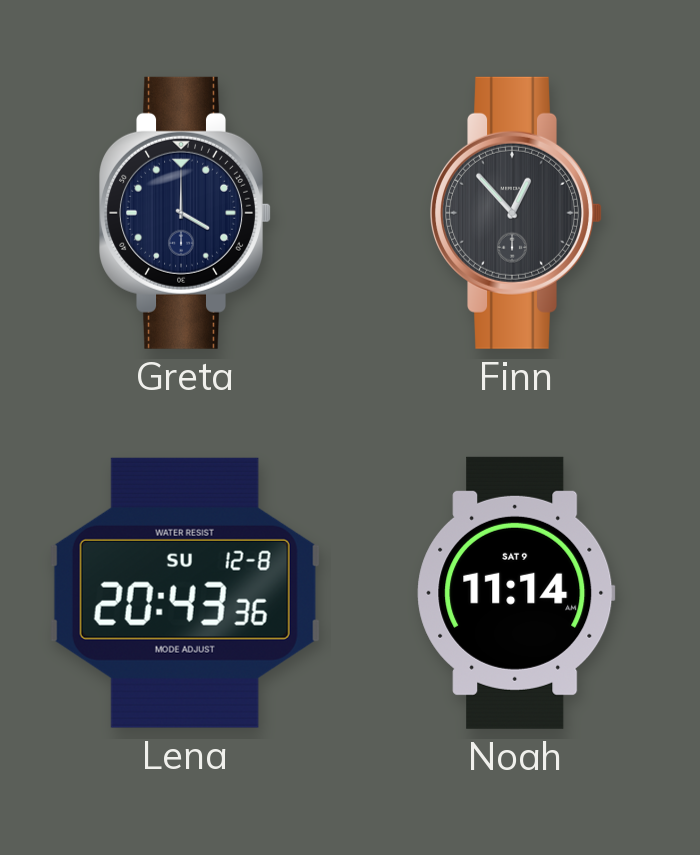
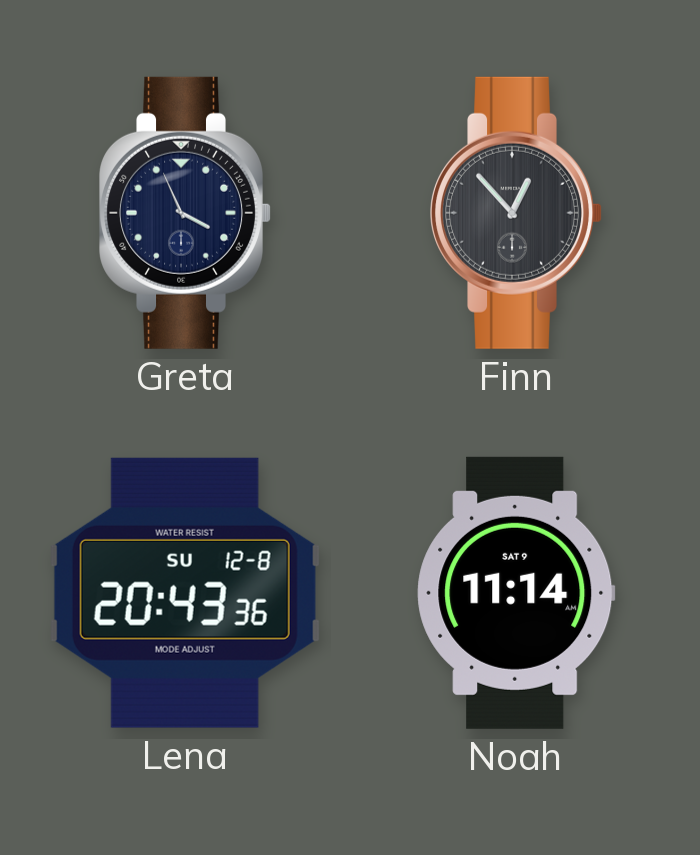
Greta: 4:00 -> 3:56
